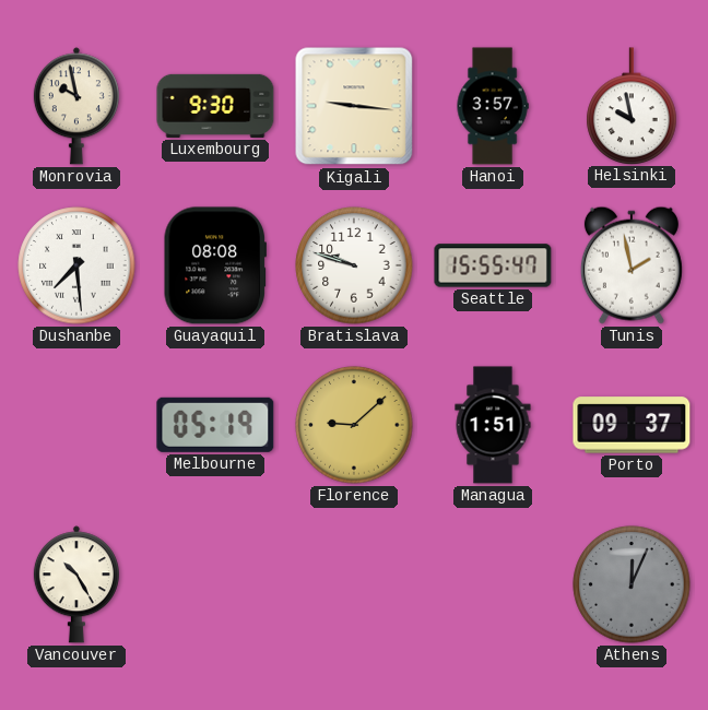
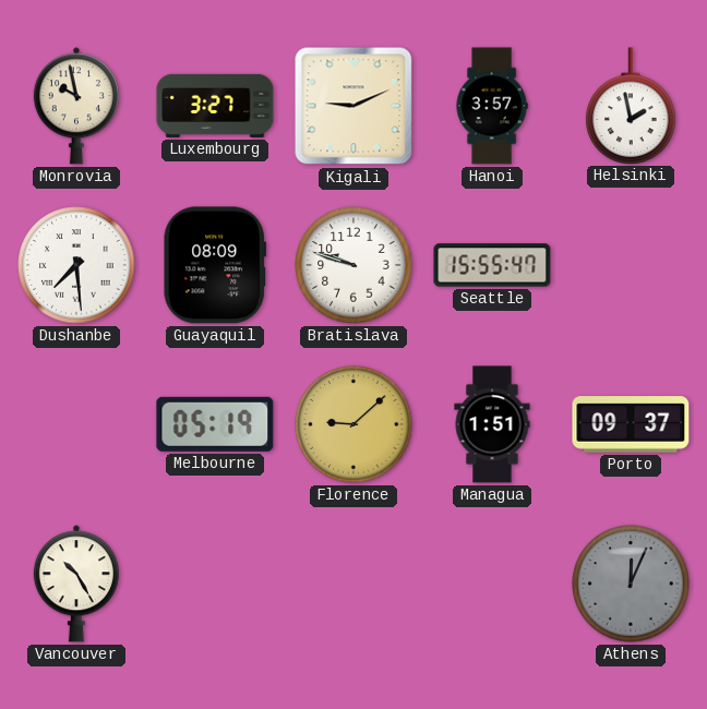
Luxembourg: 9:30 -> 3:27
Kigali: 9:16 -> 9:11
Helsinki: 9:58 -> 1:58
Guayaquil: 08:08 -> 08:09
Tunis: 1:58 -> none
